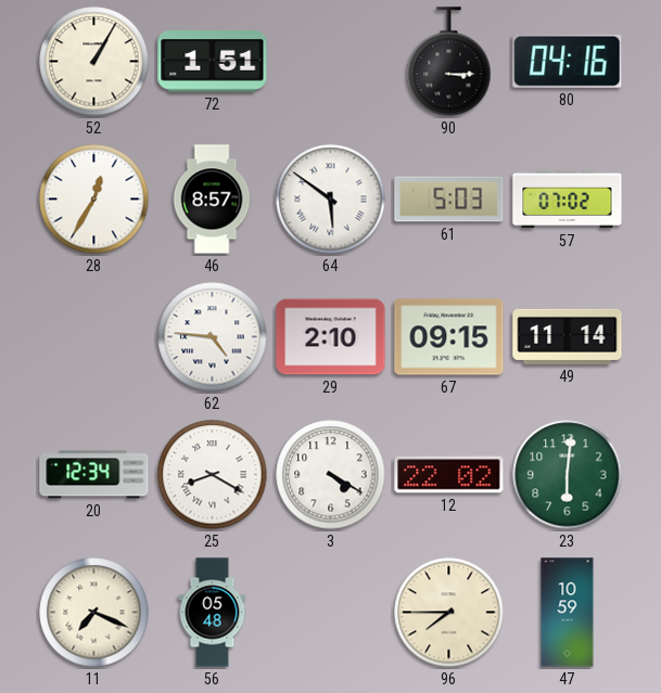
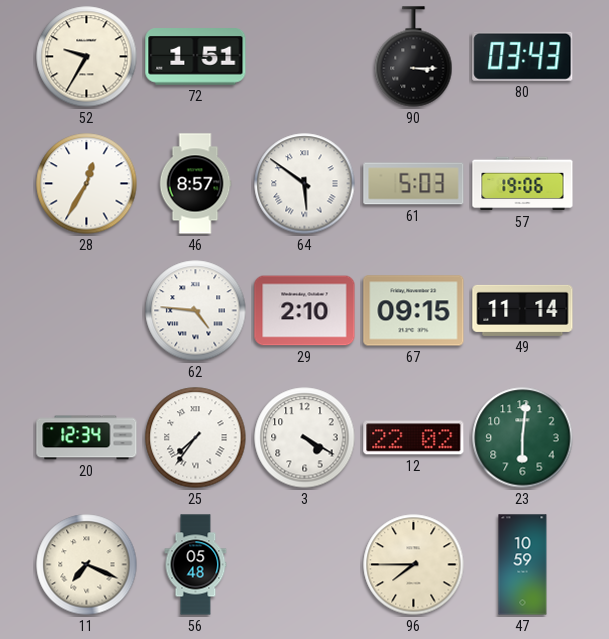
52: 1:05 -> 9:35
80: 04:16 -> 03:43
57: 07:02 -> 19:06
25: 8:20 -> 7:36
